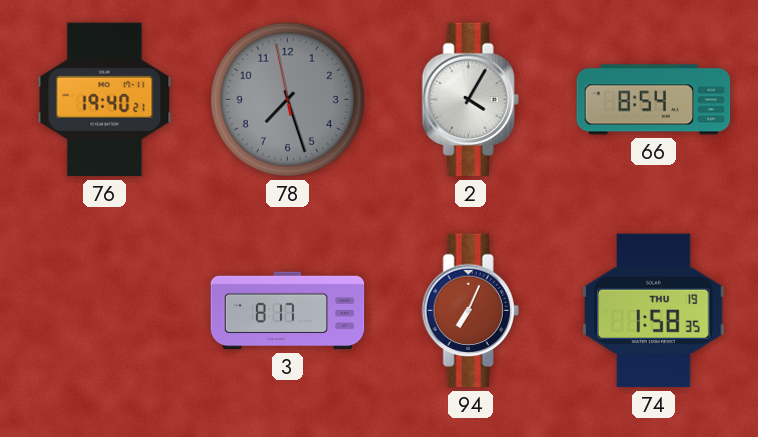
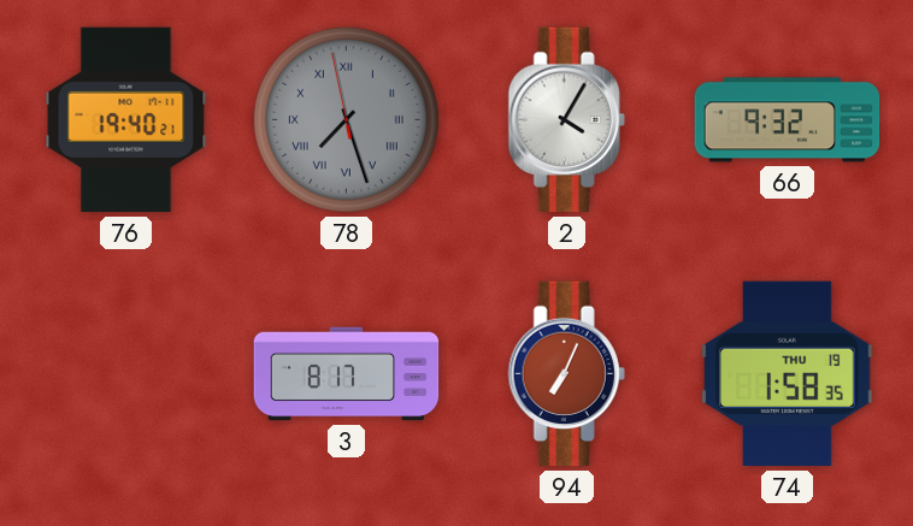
78 numerals: Arabic -> Roman
66: 8:54 -> 9:32
